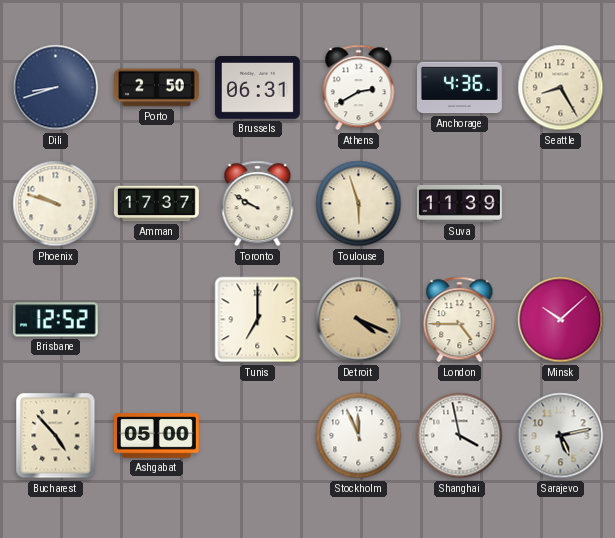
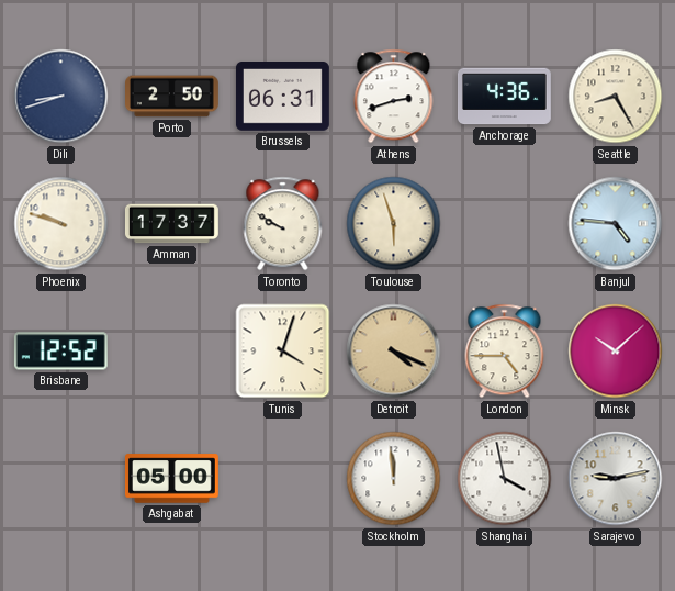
Athens: 2:40 -> 2:42
Suva: 11:39 -> none
Banjul: none -> 4:46
Tunis: 7:00 -> 4:03
Bucharest: 4:53 -> none
Stockholm: 11:56 -> 11:59
Sarajevo: 5:13 -> 9:13
